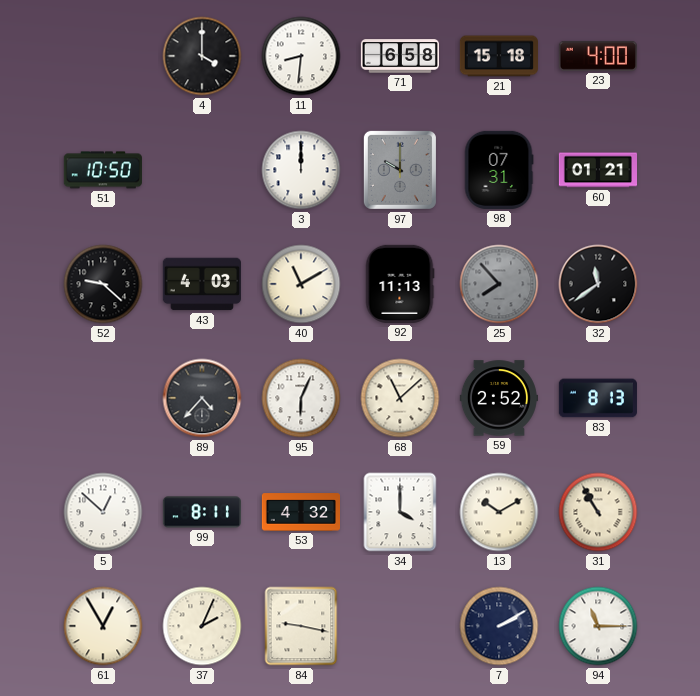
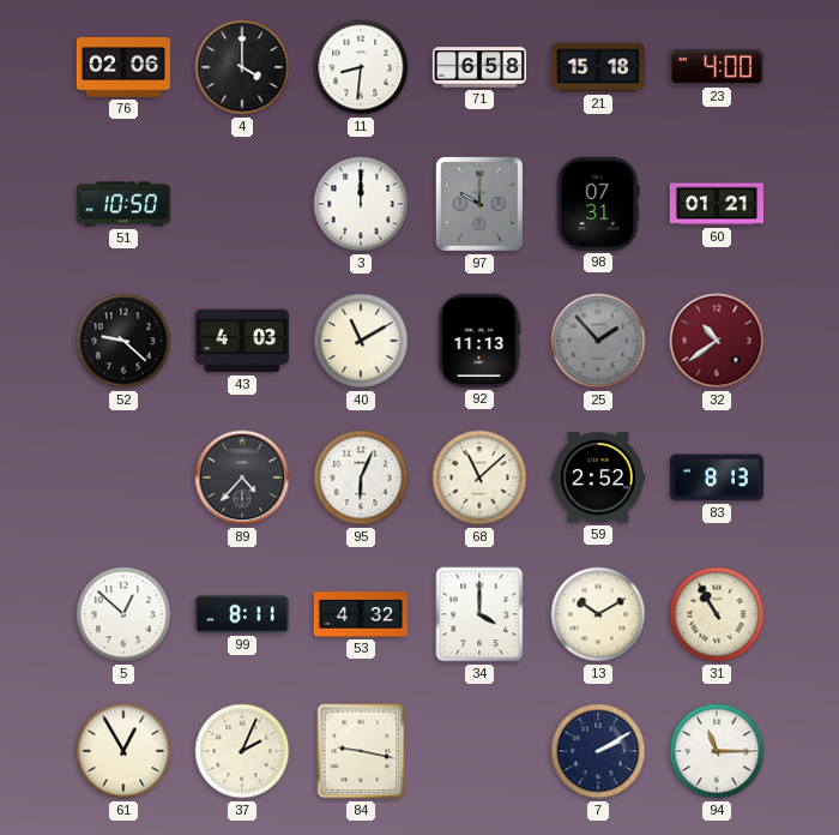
76: none -> 02:06
25: 7:53 -> 1:53
32: 11:39 -> 10:39
32 dial: black -> burgundy
